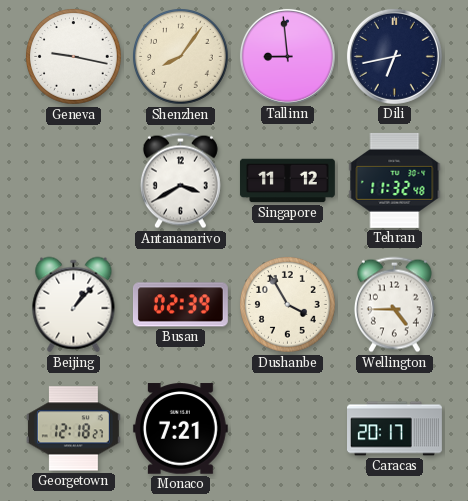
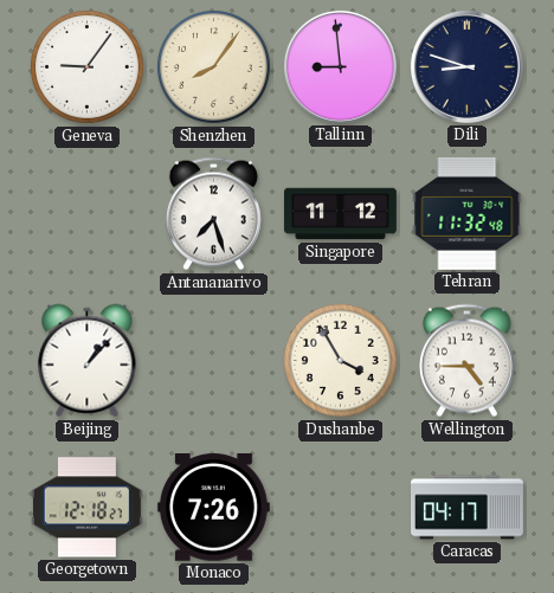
Geneva: 9:17 -> 9:06
Dili: 6:43 -> 8:48
Antananarivo: 3:40 -> 7:27
Busan: 02:39 -> none
Monaco: 7:21 -> 7:26
Caracas: 20:17 -> 04:17
